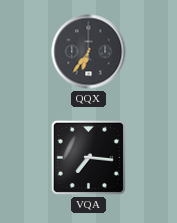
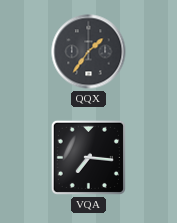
QQX: 6:36 -> 1:36
